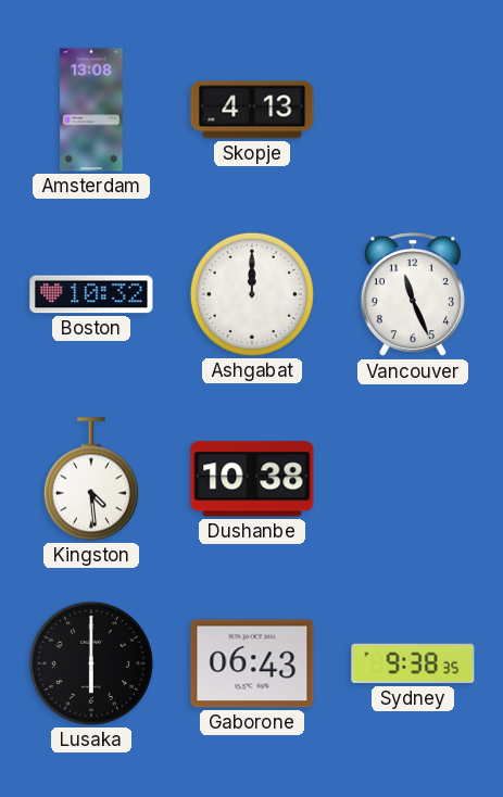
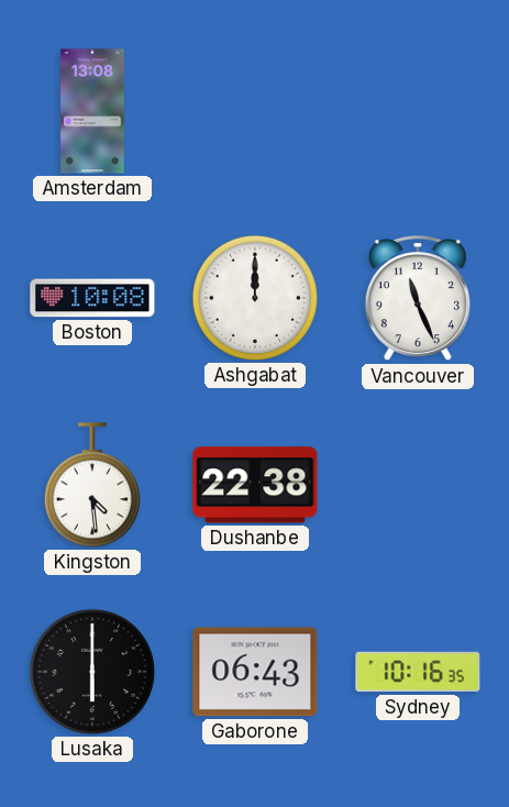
Skopje: 4:13 -> none
Boston: 10:32 -> 10:08
Dushanbe: 10:38 -> 22:38
Sydney: 9:38 -> 10:16
